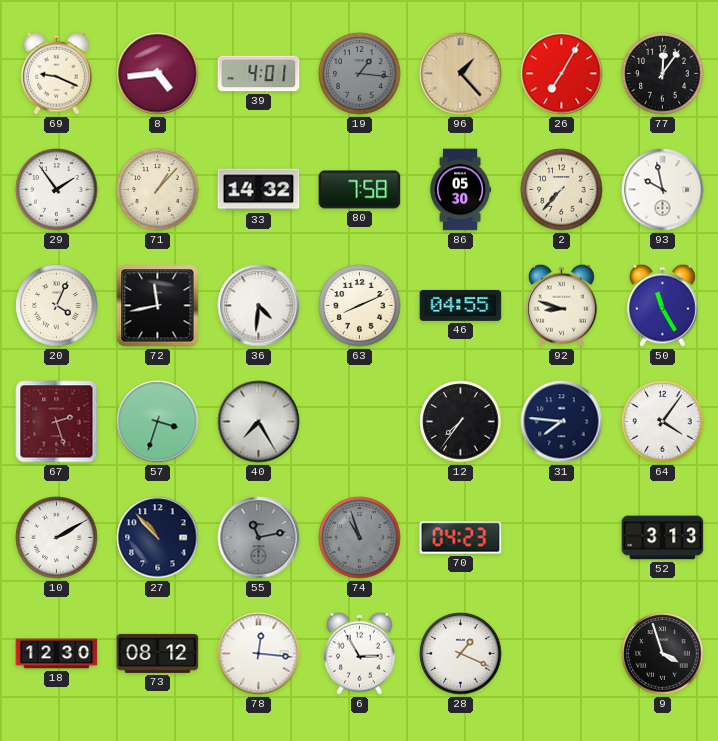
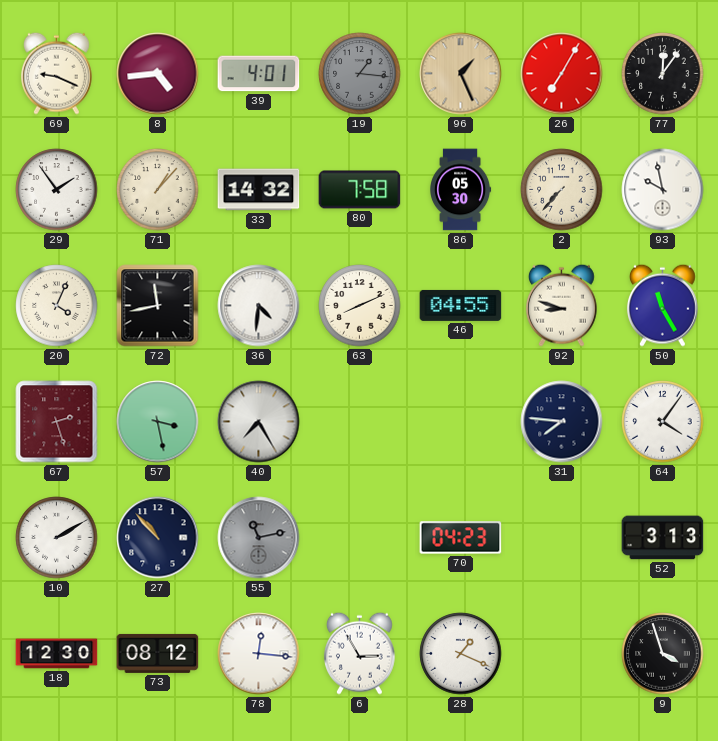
96: 1:23 -> 1:26
57: 3:33 -> 3:28
12: 7:36 -> none
74: 10:57 -> none
